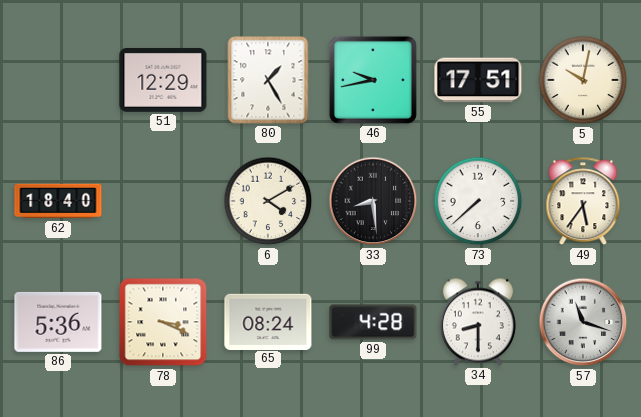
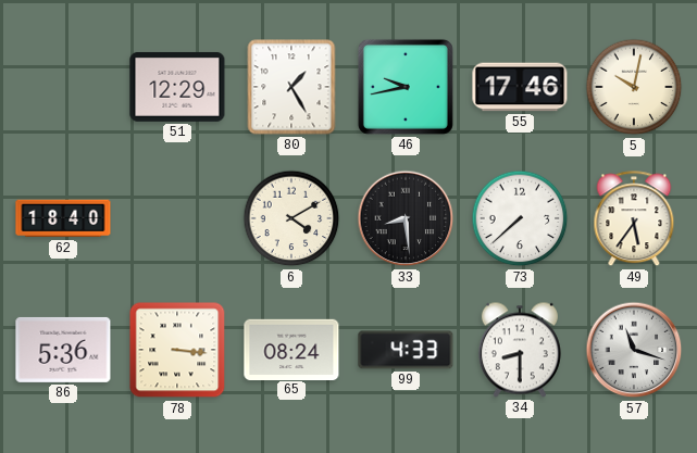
55: 17:51 -> 17:46
78: 3:19 -> 3:16
99: 4:28 -> 4:33
